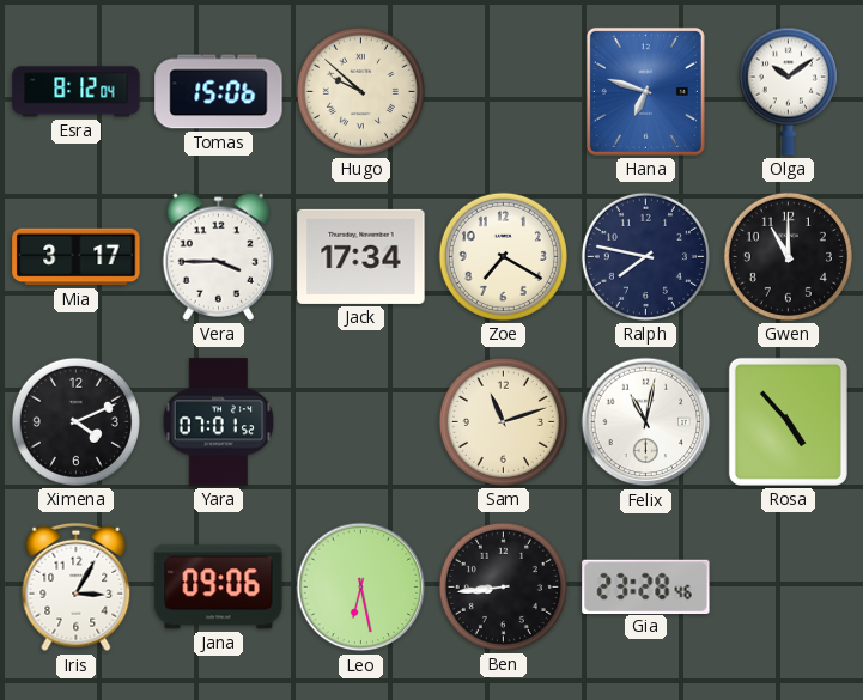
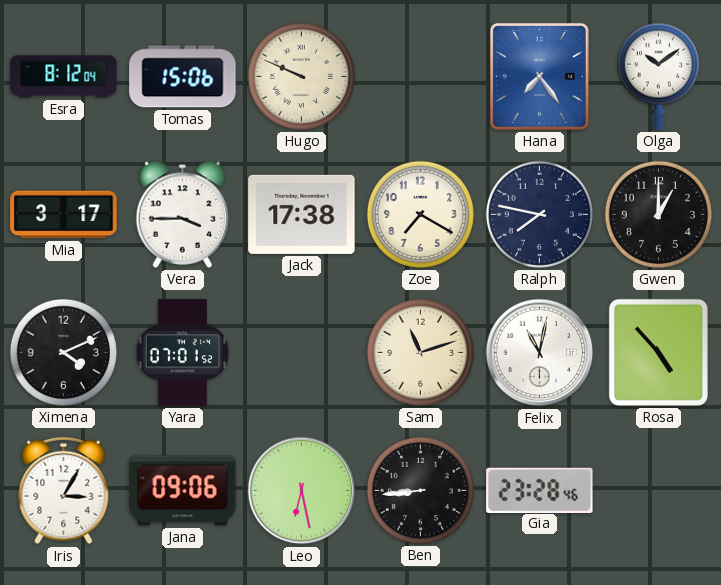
Hugo: 9:52 -> 9:49
Hana: 6:48 -> 7:24
Jack: 17:34 -> 17:38
Gwen: 11:00 -> 1:00
